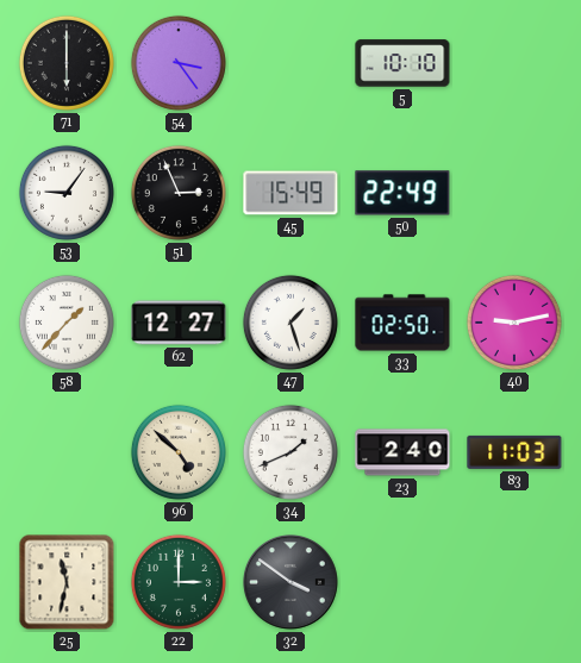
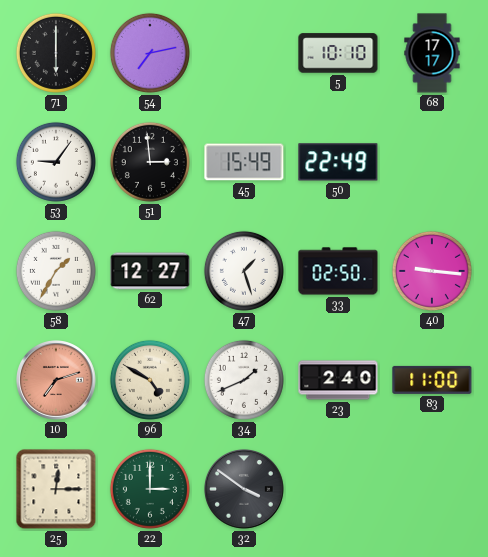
54: 3:24 -> 7:13
68: none -> 17:17
51: 2:56 -> 2:59
58: 1:37 -> 1:35
40: 9:13 -> 9:16
10: none -> 7:12
96: 4:52 -> 4:50
83: 11:03 -> 11:00
25: 11:32 -> 12:15
